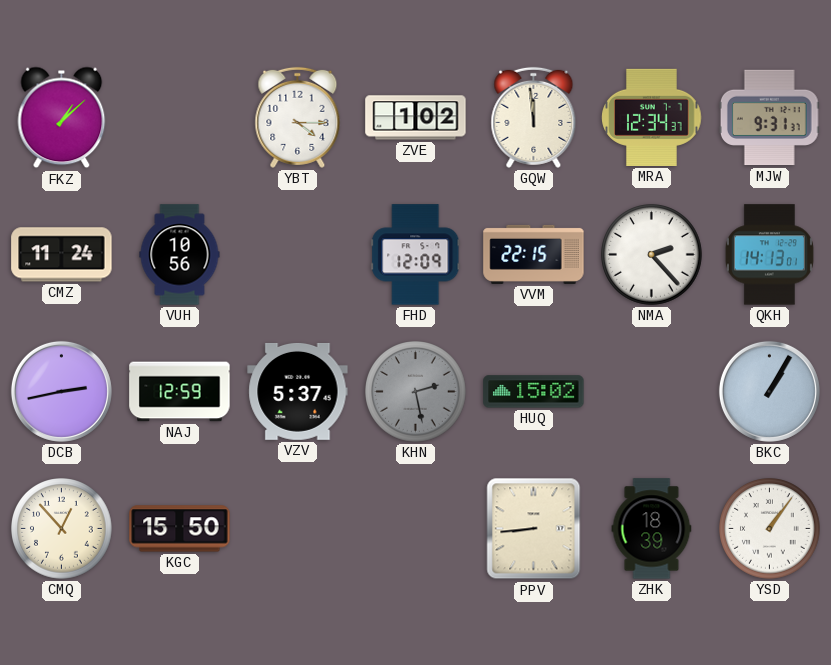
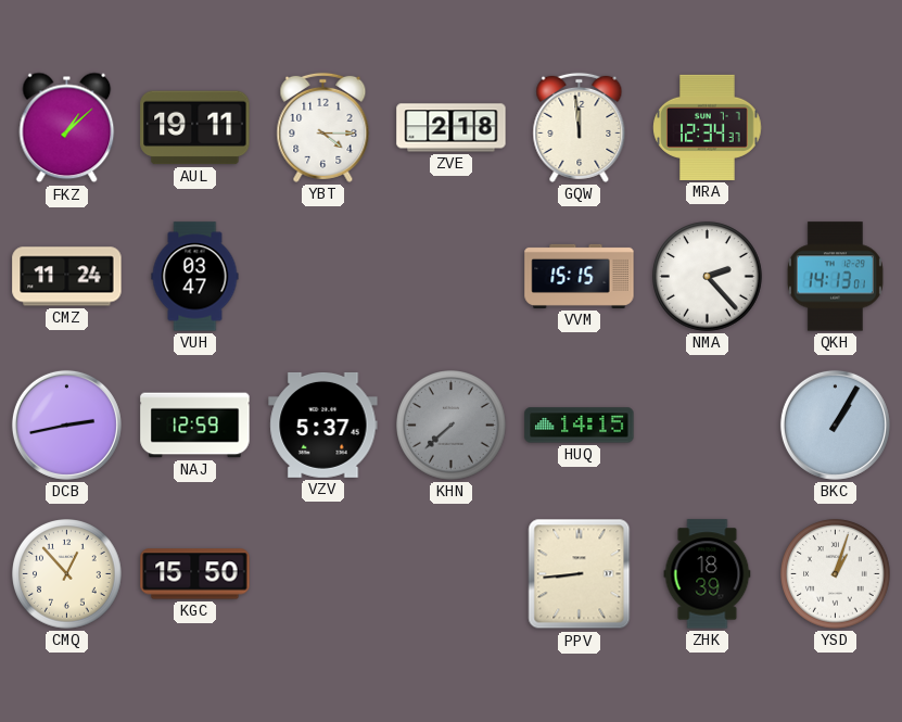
AUL: none -> 19:11
ZVE: 1:02 -> 2:18
MJW: 9:31 -> none
VUH: 10:56 -> 03:47
FHD: 12:09 -> none
VVM: 22:15 -> 15:15
KHN: 2:28 -> 7:38
HUQ: 15:02 -> 14:15
YSD: 1:06 -> 1:03
